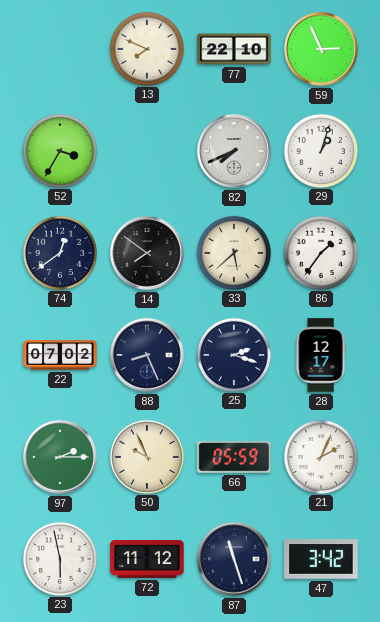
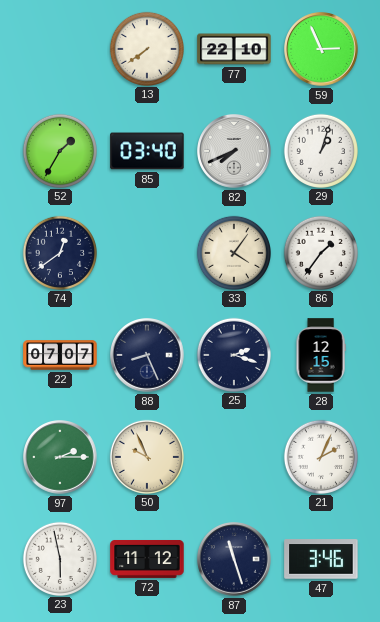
13: 7:49 -> 7:39
52: 3:35 -> 1:35
85: none -> 03:40
14: 7:51 -> none
33: 5:38 -> 4:06
22: 07:02 -> 07:07
28: 12:17 -> 12:15
66: 05:59 -> none
47: 3:42 -> 3:46
